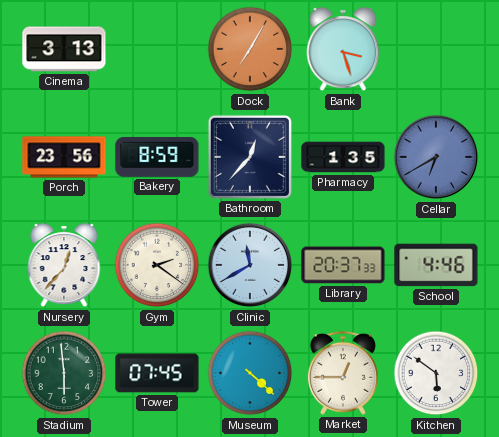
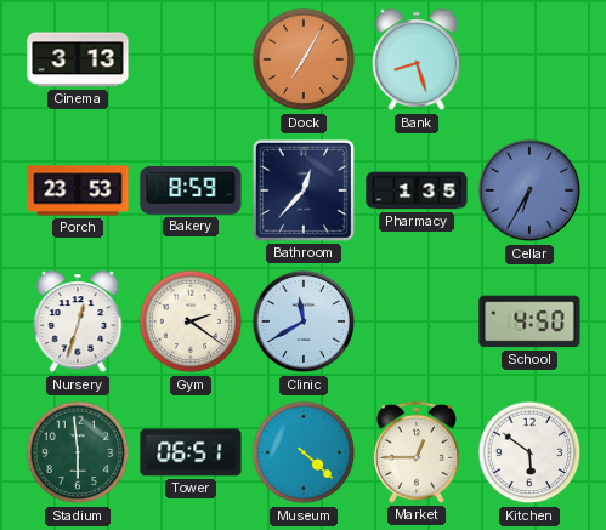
Bank: 3:27 -> 8:27
Porch: 23:56 -> 23:53
Cellar: 6:40 -> 6:35
Nursery: 12:37 -> 12:33
Library: 20:37 -> none
School: 4:46 -> 4:50
Tower: 07:45 -> 06:51
